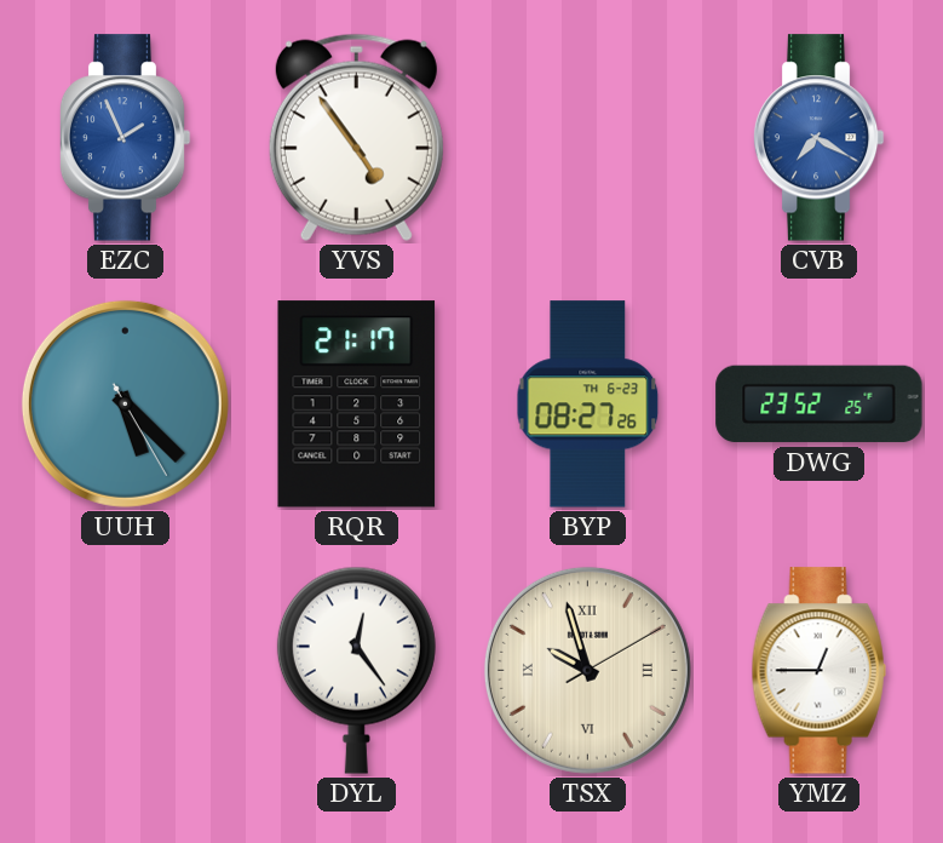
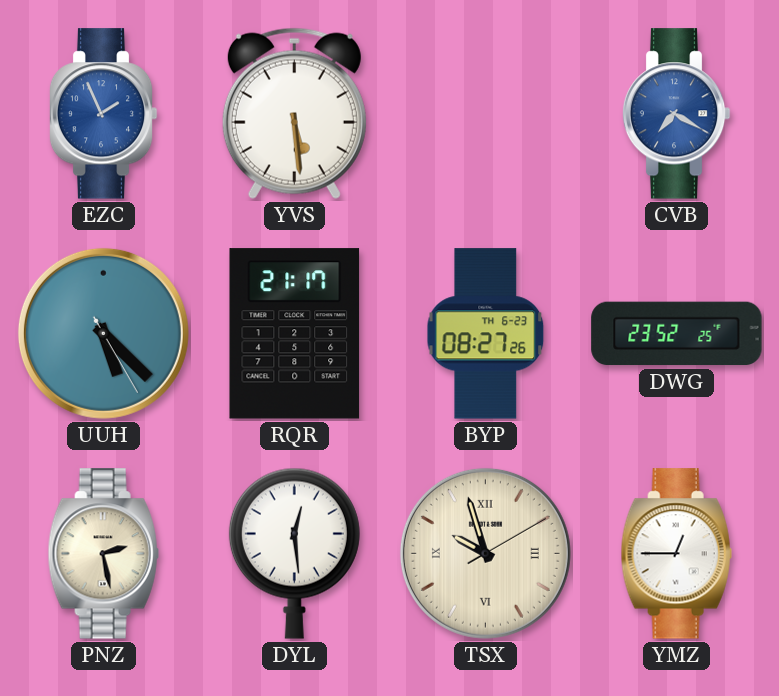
YVS: 4:54 -> 5:29
PNZ: none -> 2:28
DYL: 12:24 -> 12:29
